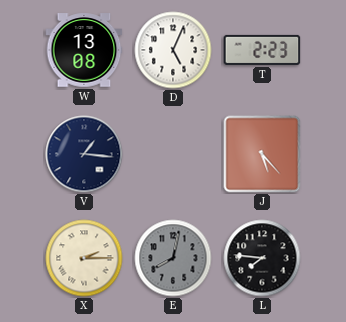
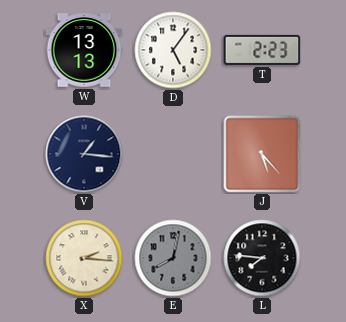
W: 13:08 -> 13:13
D: 5:04 -> 5:06
X: 2:15 -> 2:16
